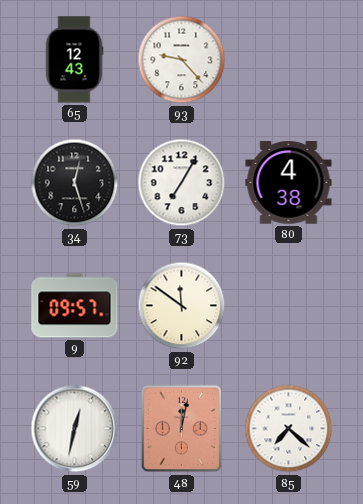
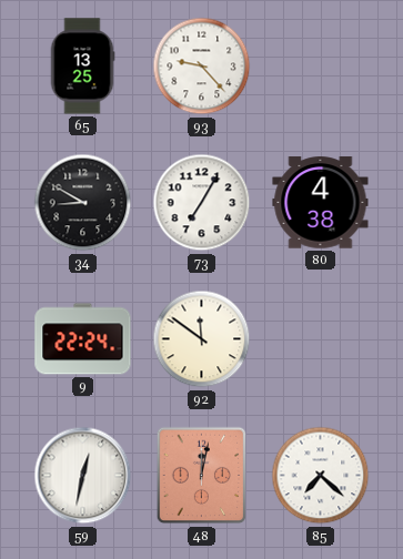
65: 12:43 -> 13:25
34: 12:27 -> 8:50
9: 09:57 -> 22:24
